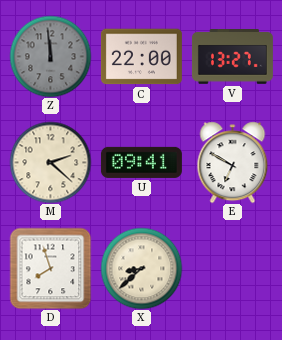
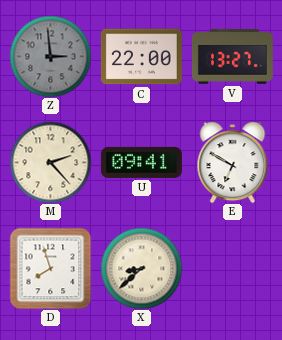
Z: 11:59 -> 2:59
M: 2:22 -> 2:23
